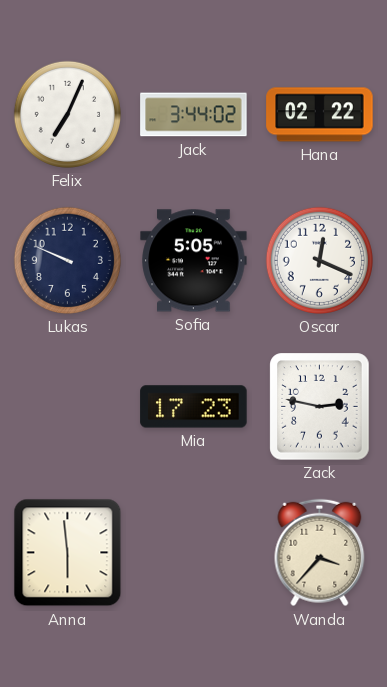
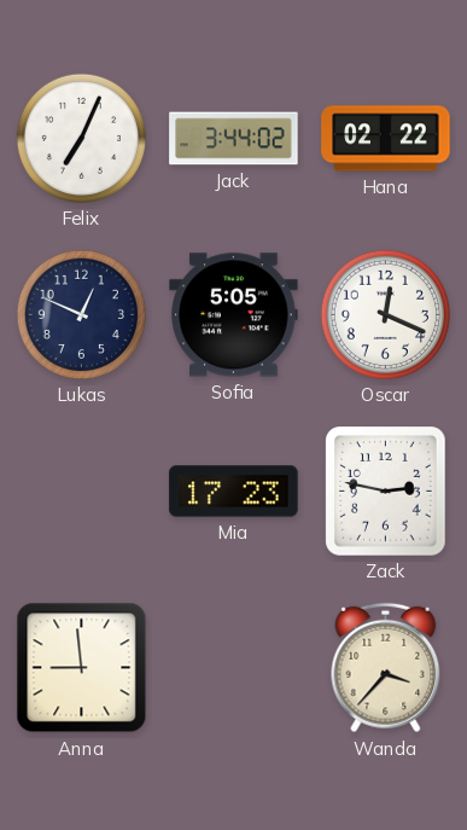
Lukas: 9:49 -> 12:49
Anna: 5:59 -> 8:59
